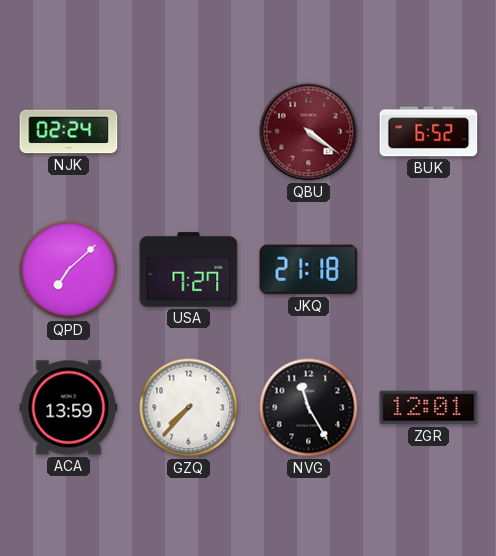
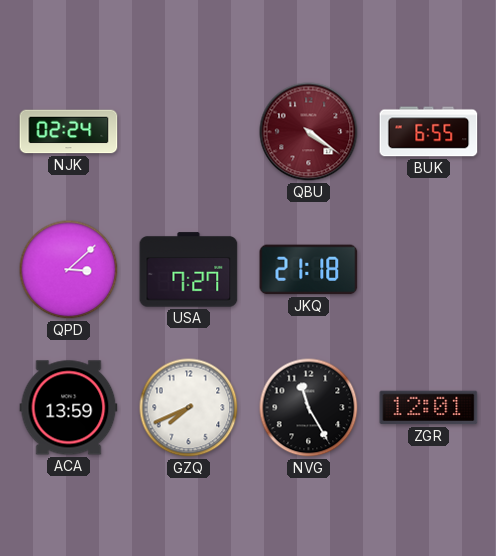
BUK: 6:52 -> 6:55
QPD: 7:08 -> 3:08
GZQ: 7:37 -> 7:41
